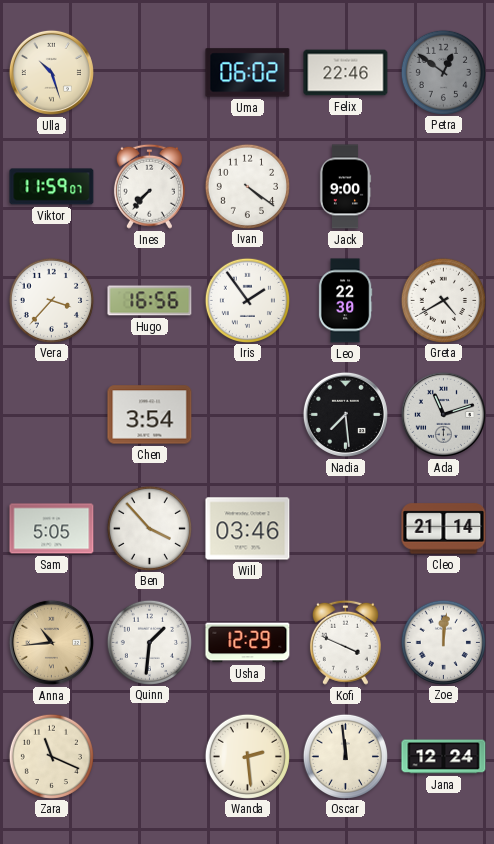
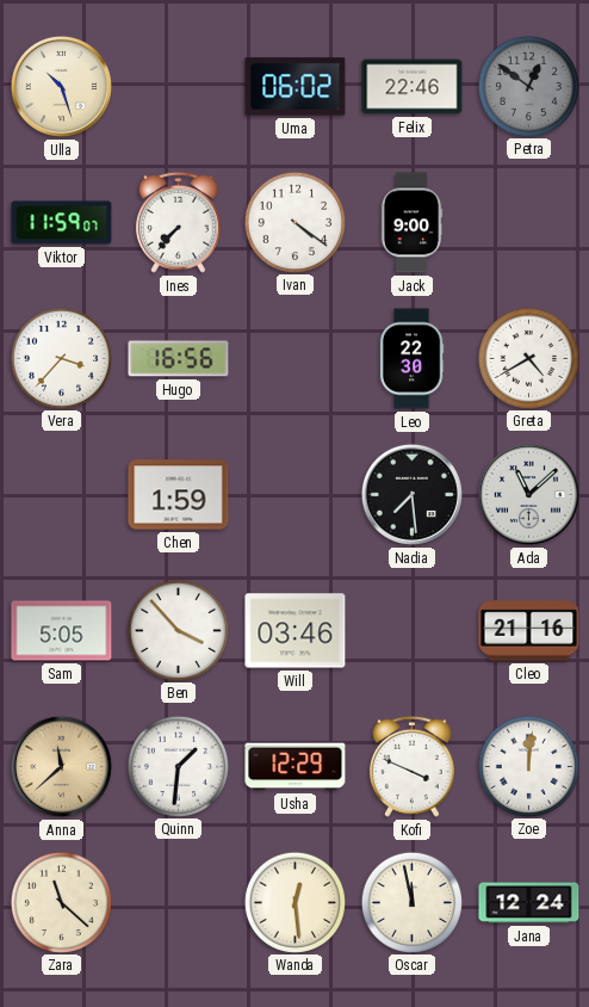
Iris: 1:54 -> none
Chen: 3:54 -> 1:59
Ada: 11:12 -> 11:08
Cleo: 21:14 -> 21:16
Anna: 10:44 -> 11:38
Zara: 11:19 -> 11:22
Wanda: 2:29 -> 12:29
Oscar: 11:59 -> 11:58
